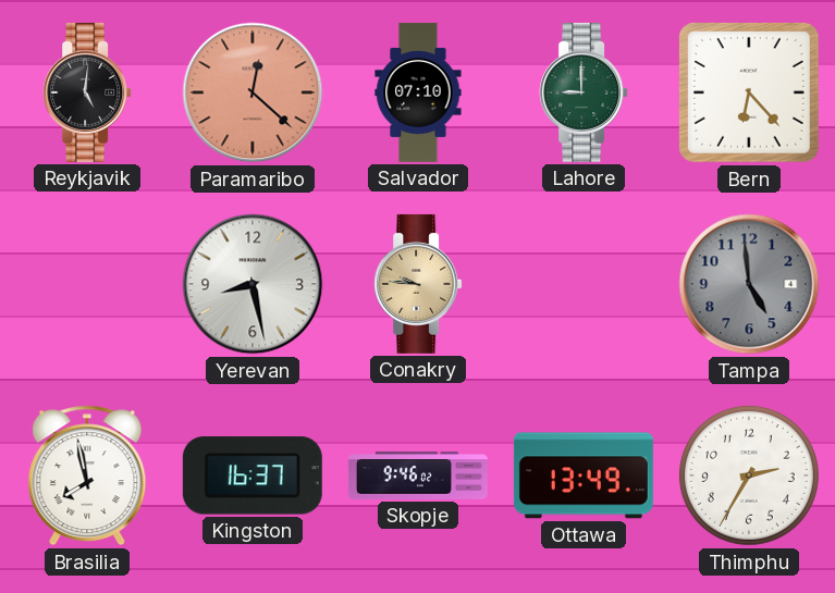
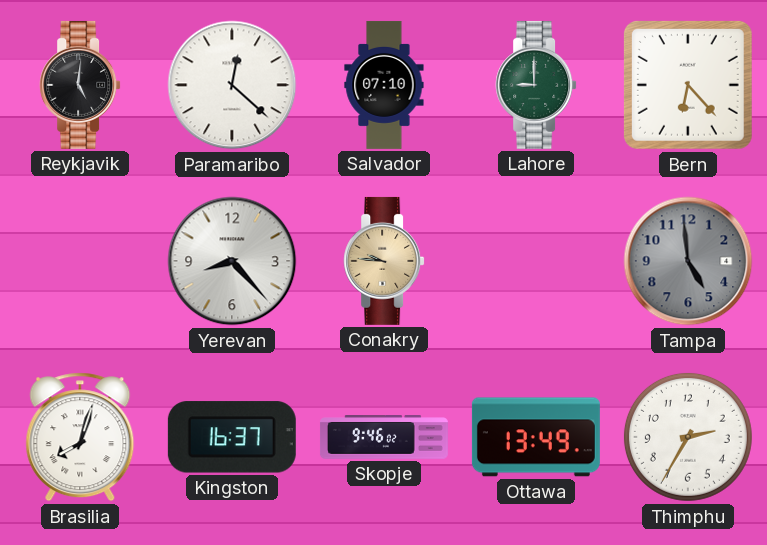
Paramaribo dial: salmon -> white
Yerevan: 8:28 -> 8:23
Brasilia: 7:58 -> 8:03
